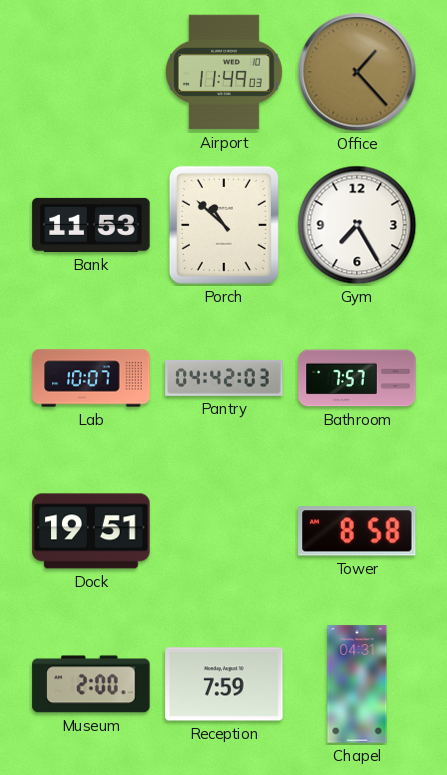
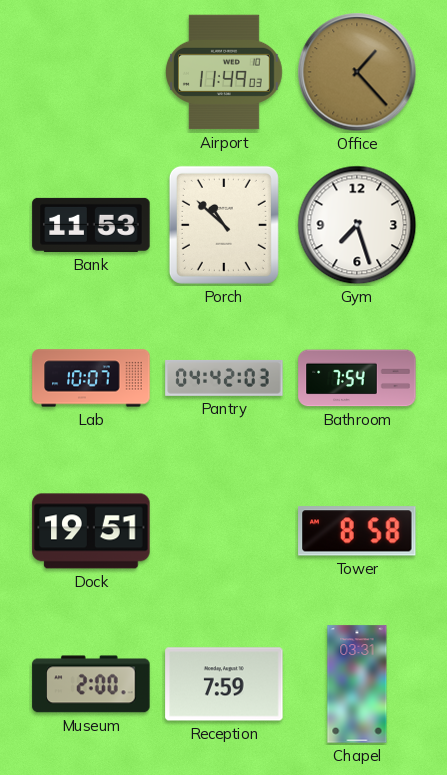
Gym: 7:25 -> 7:27
Bathroom: 7:57 -> 7:54
Chapel: 04:31 -> 03:31
